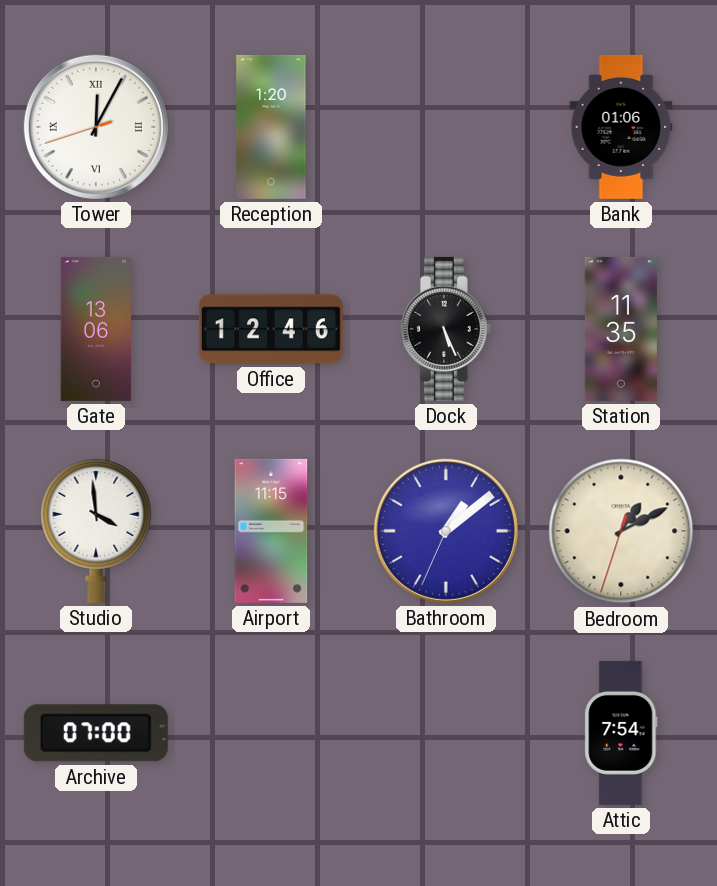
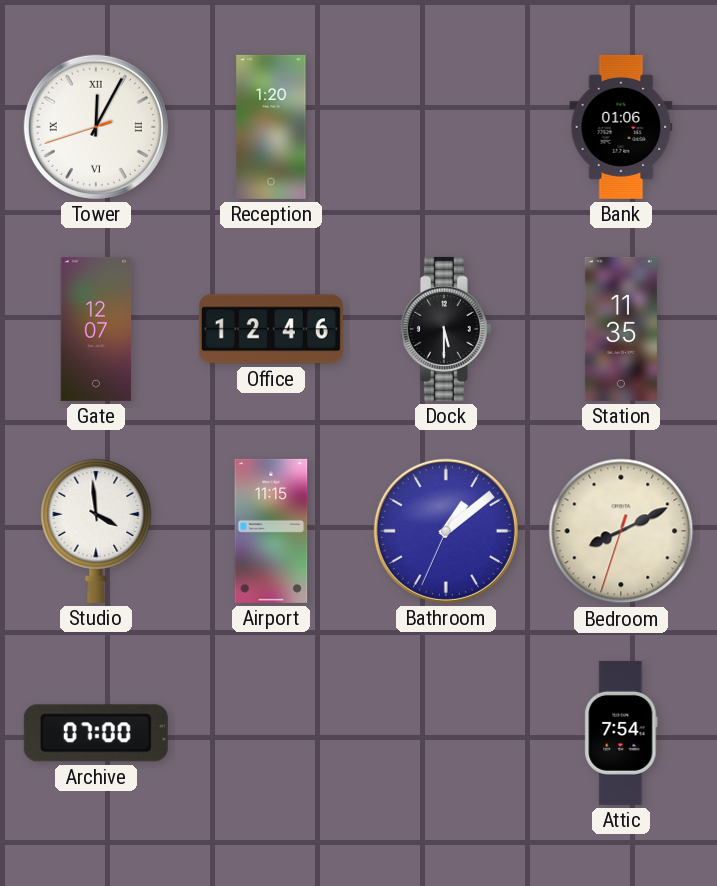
Gate: 13:06 -> 12:07
Dock: 5:26 -> 5:30
Bedroom: 1:10 -> 8:10
